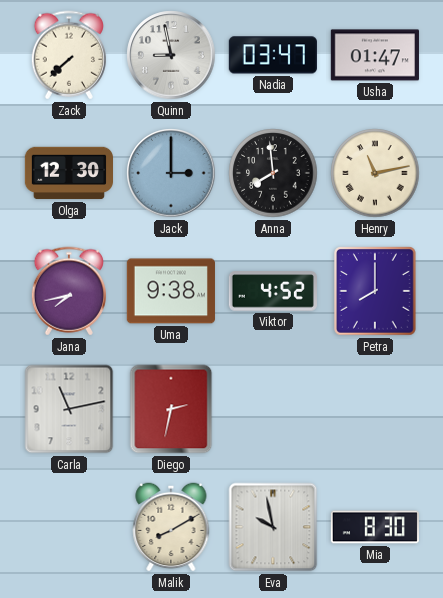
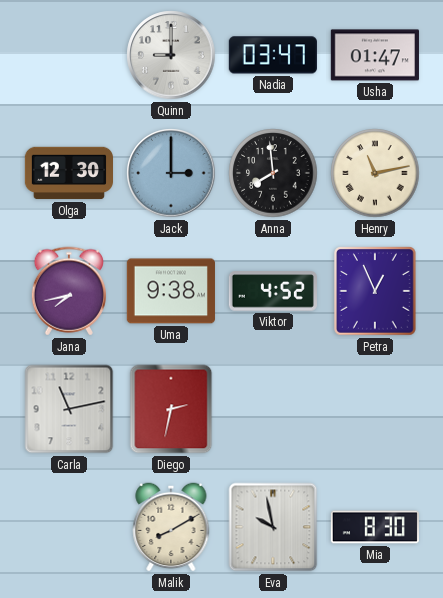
Zack: 7:38 -> none
Quinn: 8:58 -> 9:00
Petra: 8:00 -> 12:56
